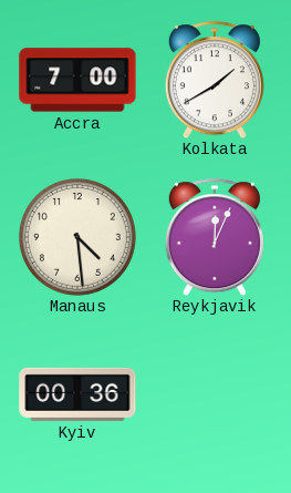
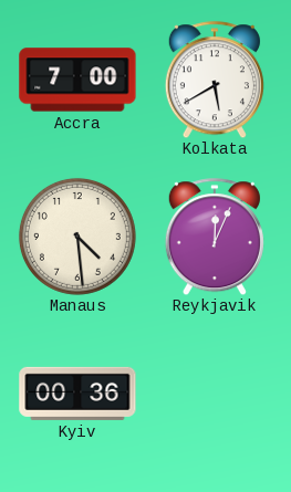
Kolkata: 1:40 -> 5:40
